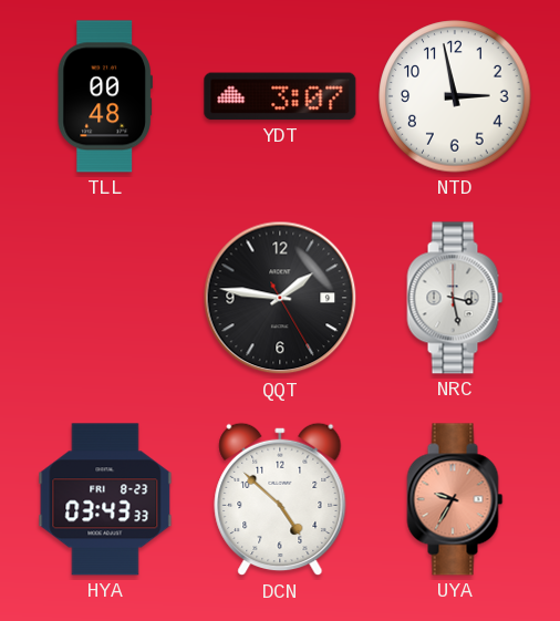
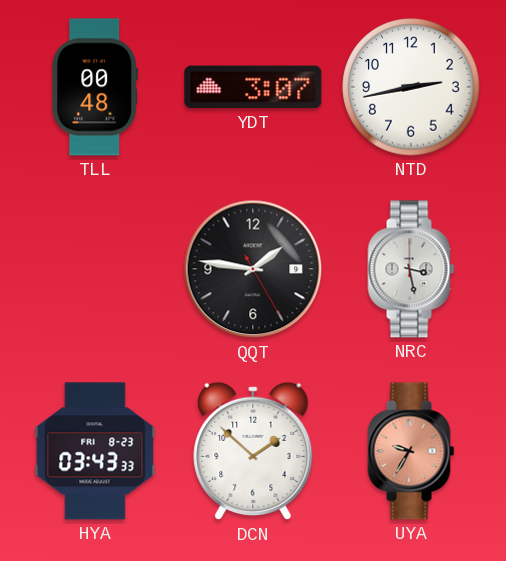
NTD: 2:58 -> 2:43
DCN: 4:52 -> 1:52
